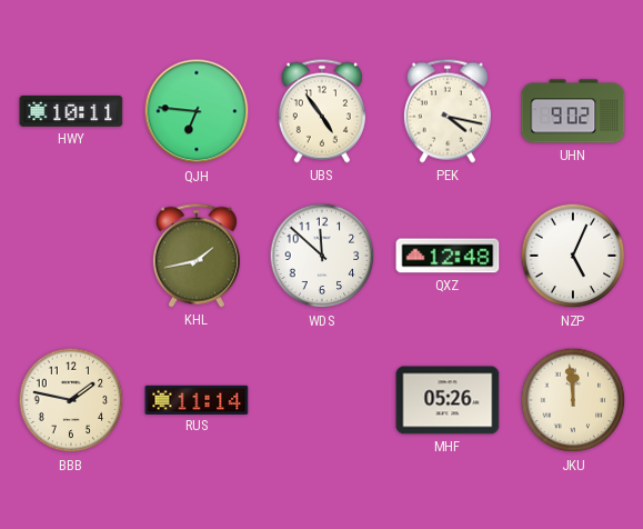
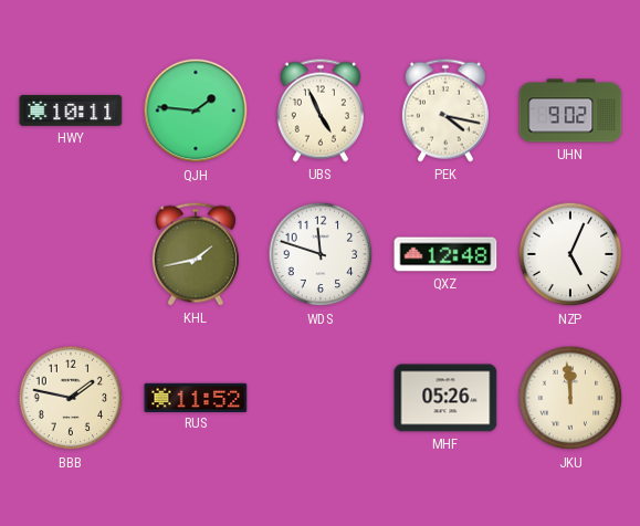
QJH: 6:46 -> 1:46
UBS: 4:54 -> 4:56
WDS: 11:52 -> 11:48
RUS: 11:14 -> 11:52
